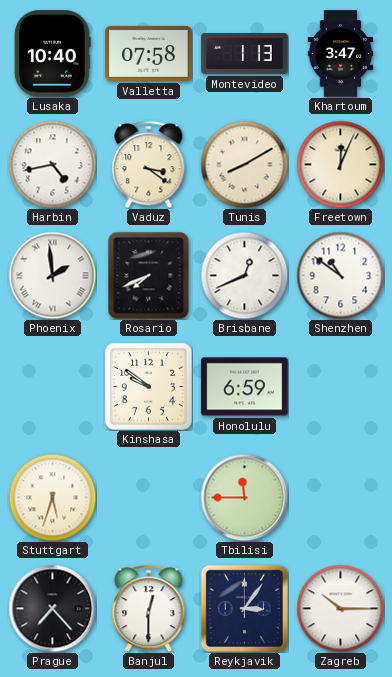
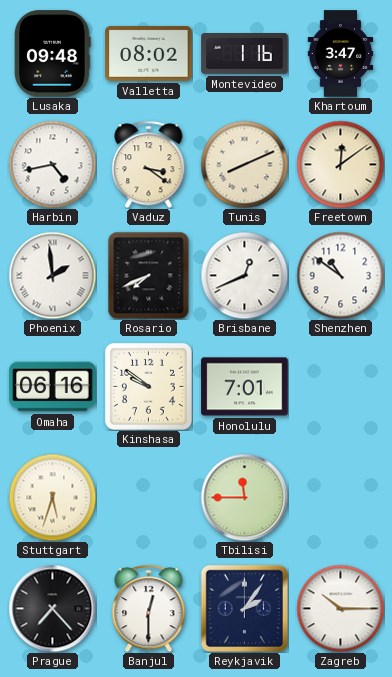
Lusaka: 10:40 -> 09:48
Valletta: 07:58 -> 08:02
Montevideo: 1:13 -> 1:16
Tunis: 8:10 -> 8:11
Freetown: 12:04 -> 12:09
Omaha: none -> 06:16
Honolulu: 6:59 -> 7:01
Reykjavik: 3:06 -> 2:06
